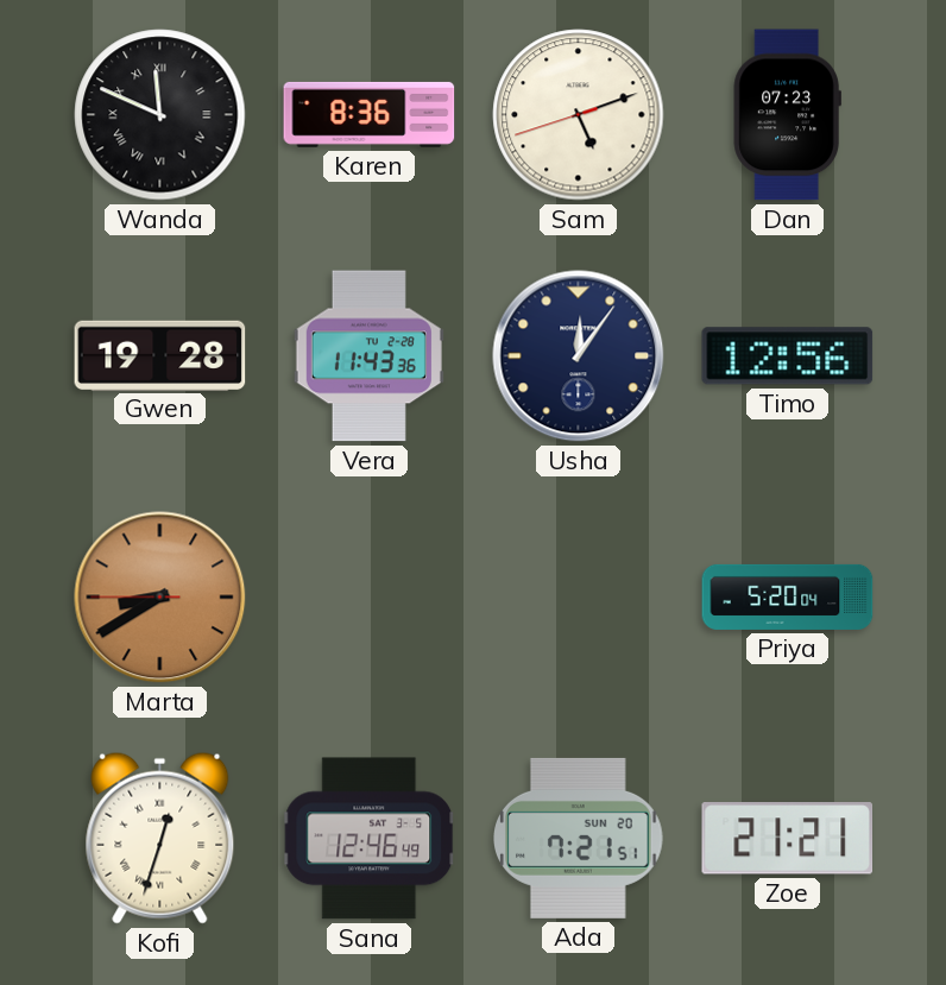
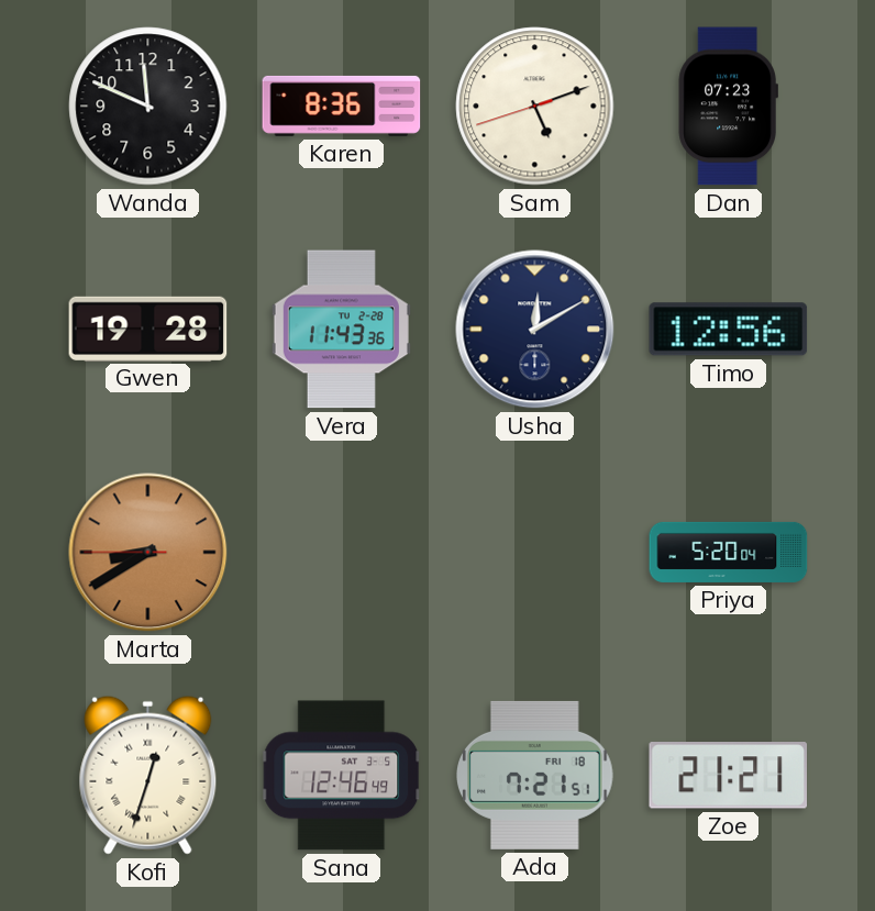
Wanda numerals: Roman -> Arabic
Usha: 12:06 -> 12:10
Ada date: SUN 20 -> FRI 18
